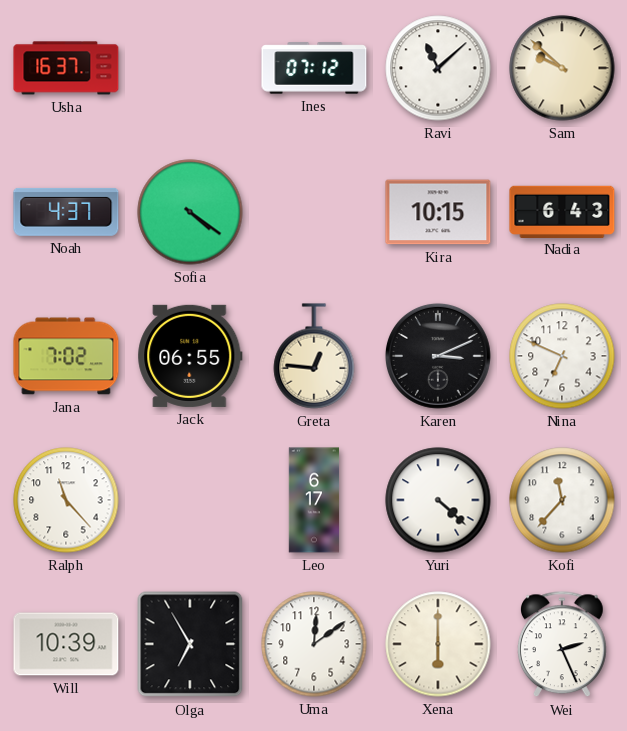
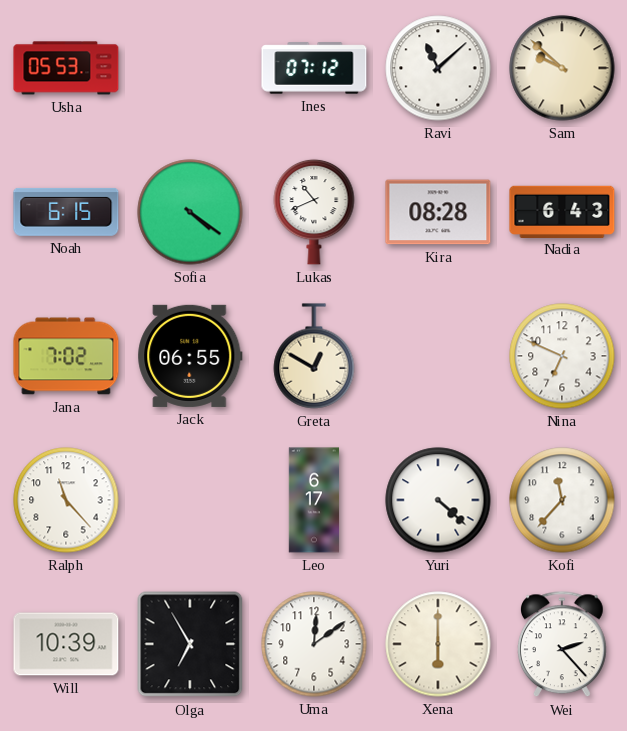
Usha: 16:37 -> 05:53
Noah: 4:37 -> 6:15
Lukas: none -> 10:41
Kira: 10:15 -> 08:28
Greta: 12:46 -> 12:50
Karen: 3:11 -> none
Wei: 2:26 -> 2:23
